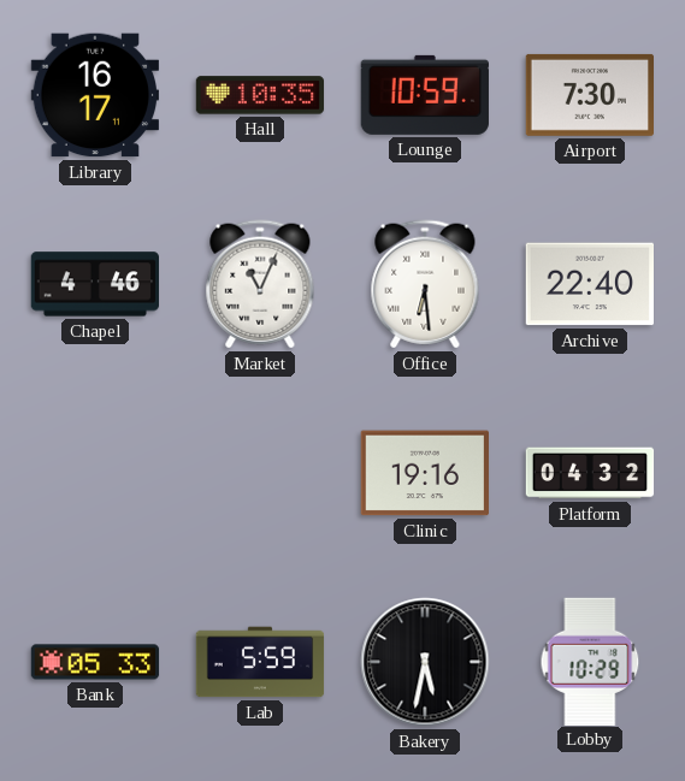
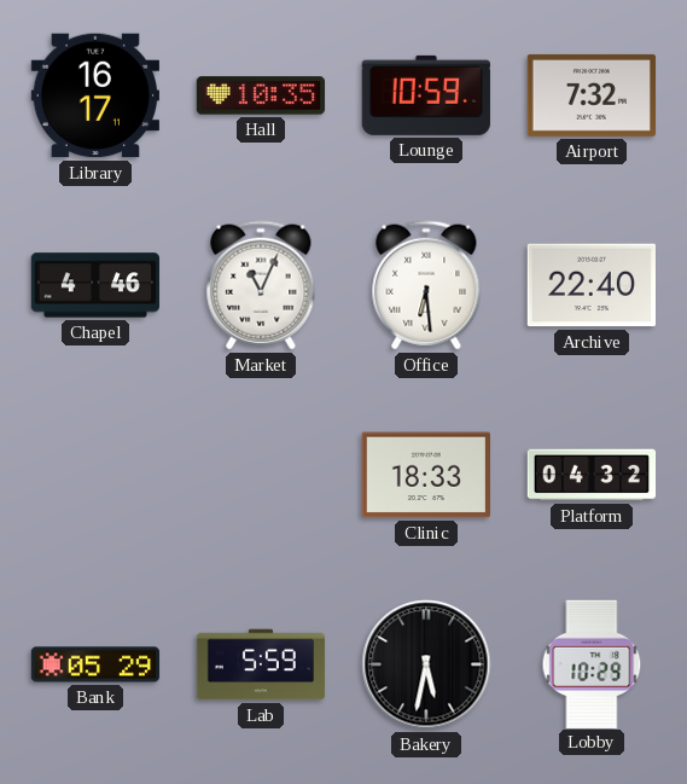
Airport: 7:30 -> 7:32
Clinic: 19:16 -> 18:33
Bank: 05:33 -> 05:29
